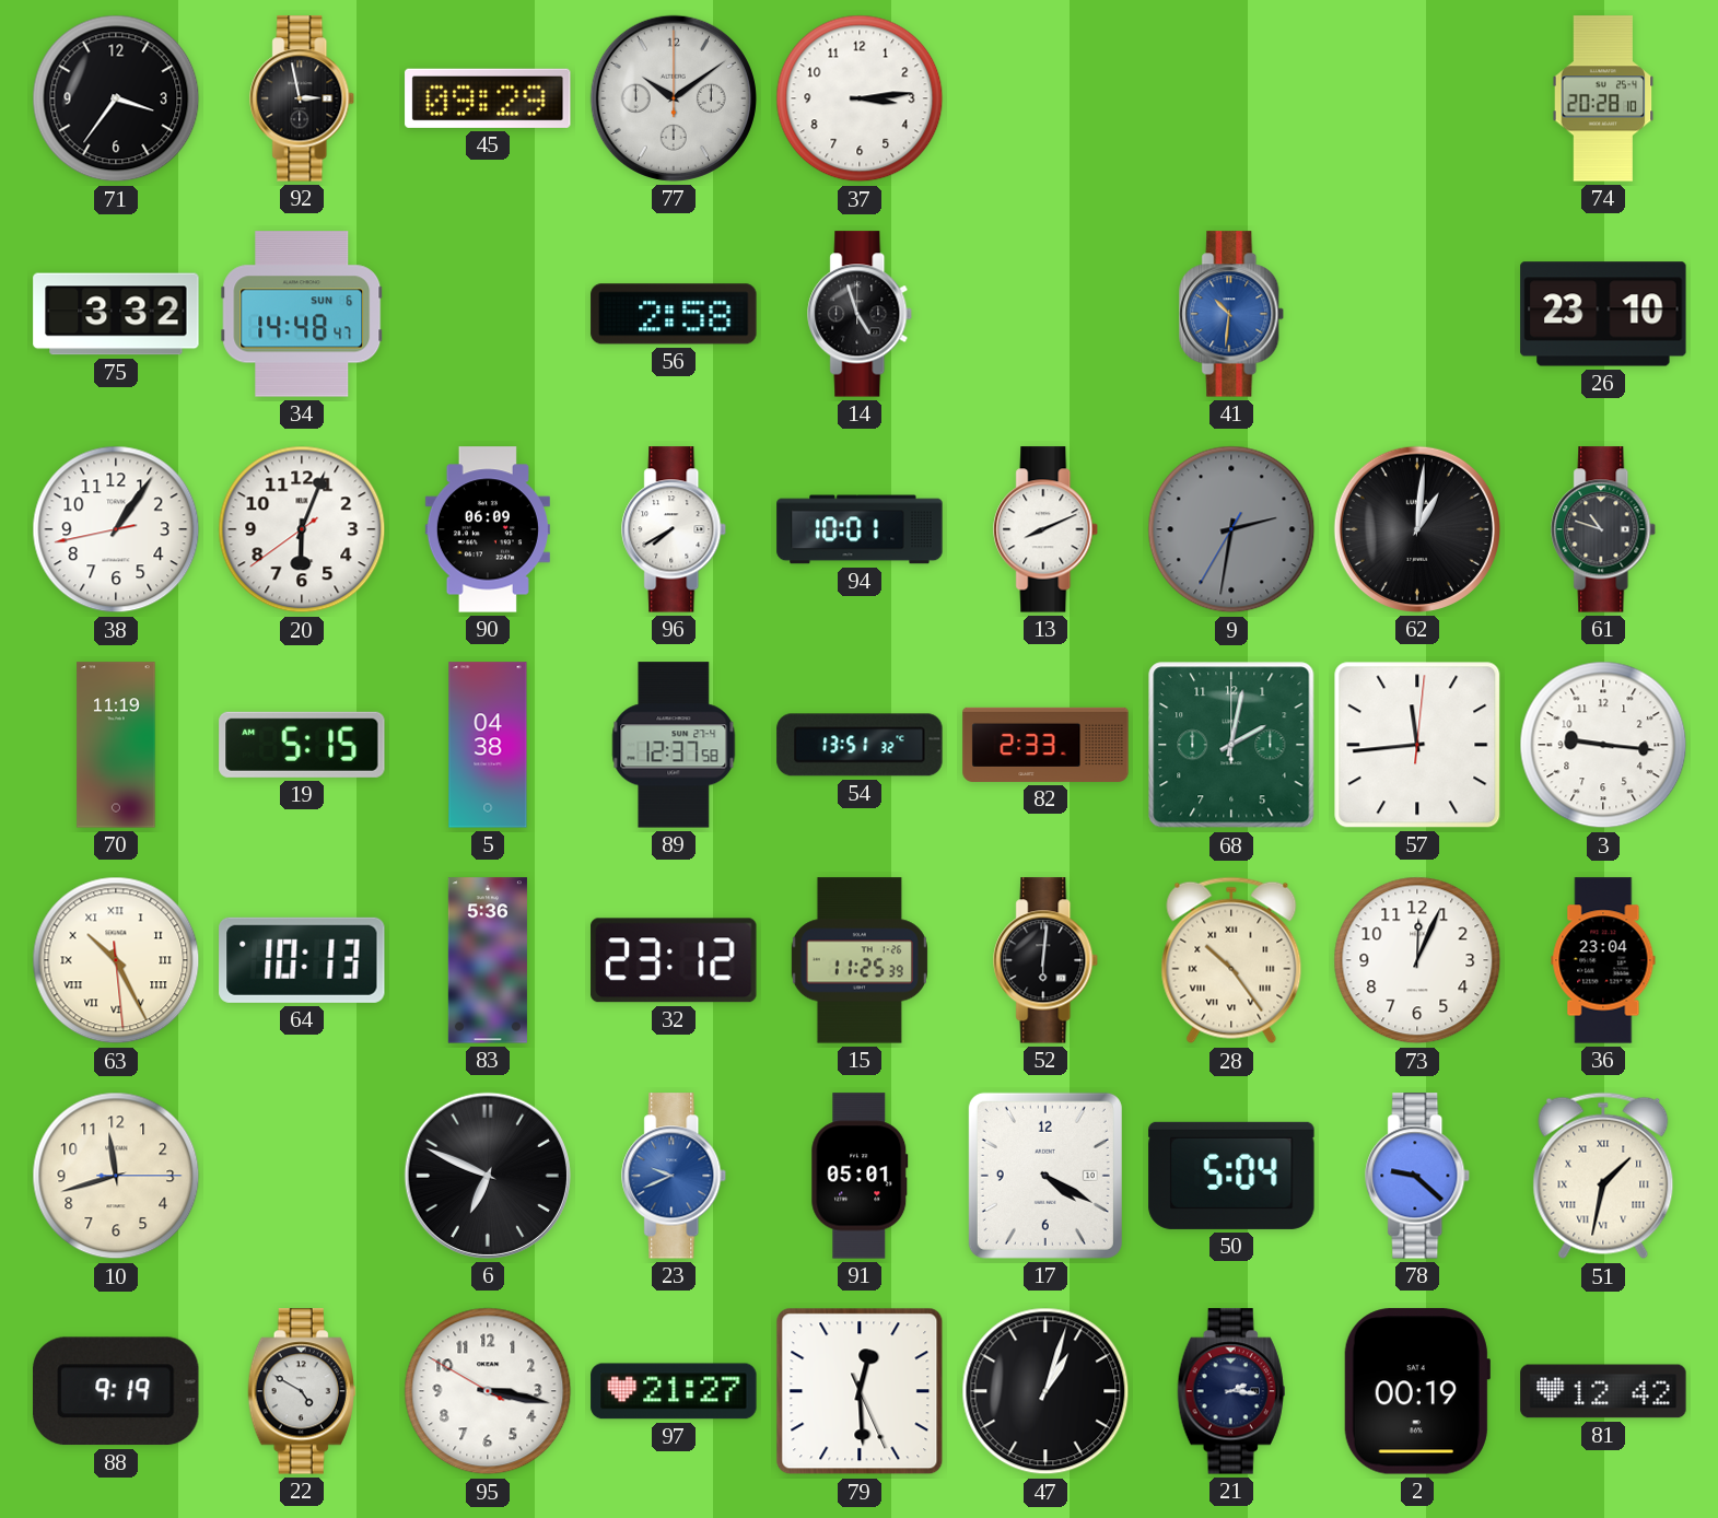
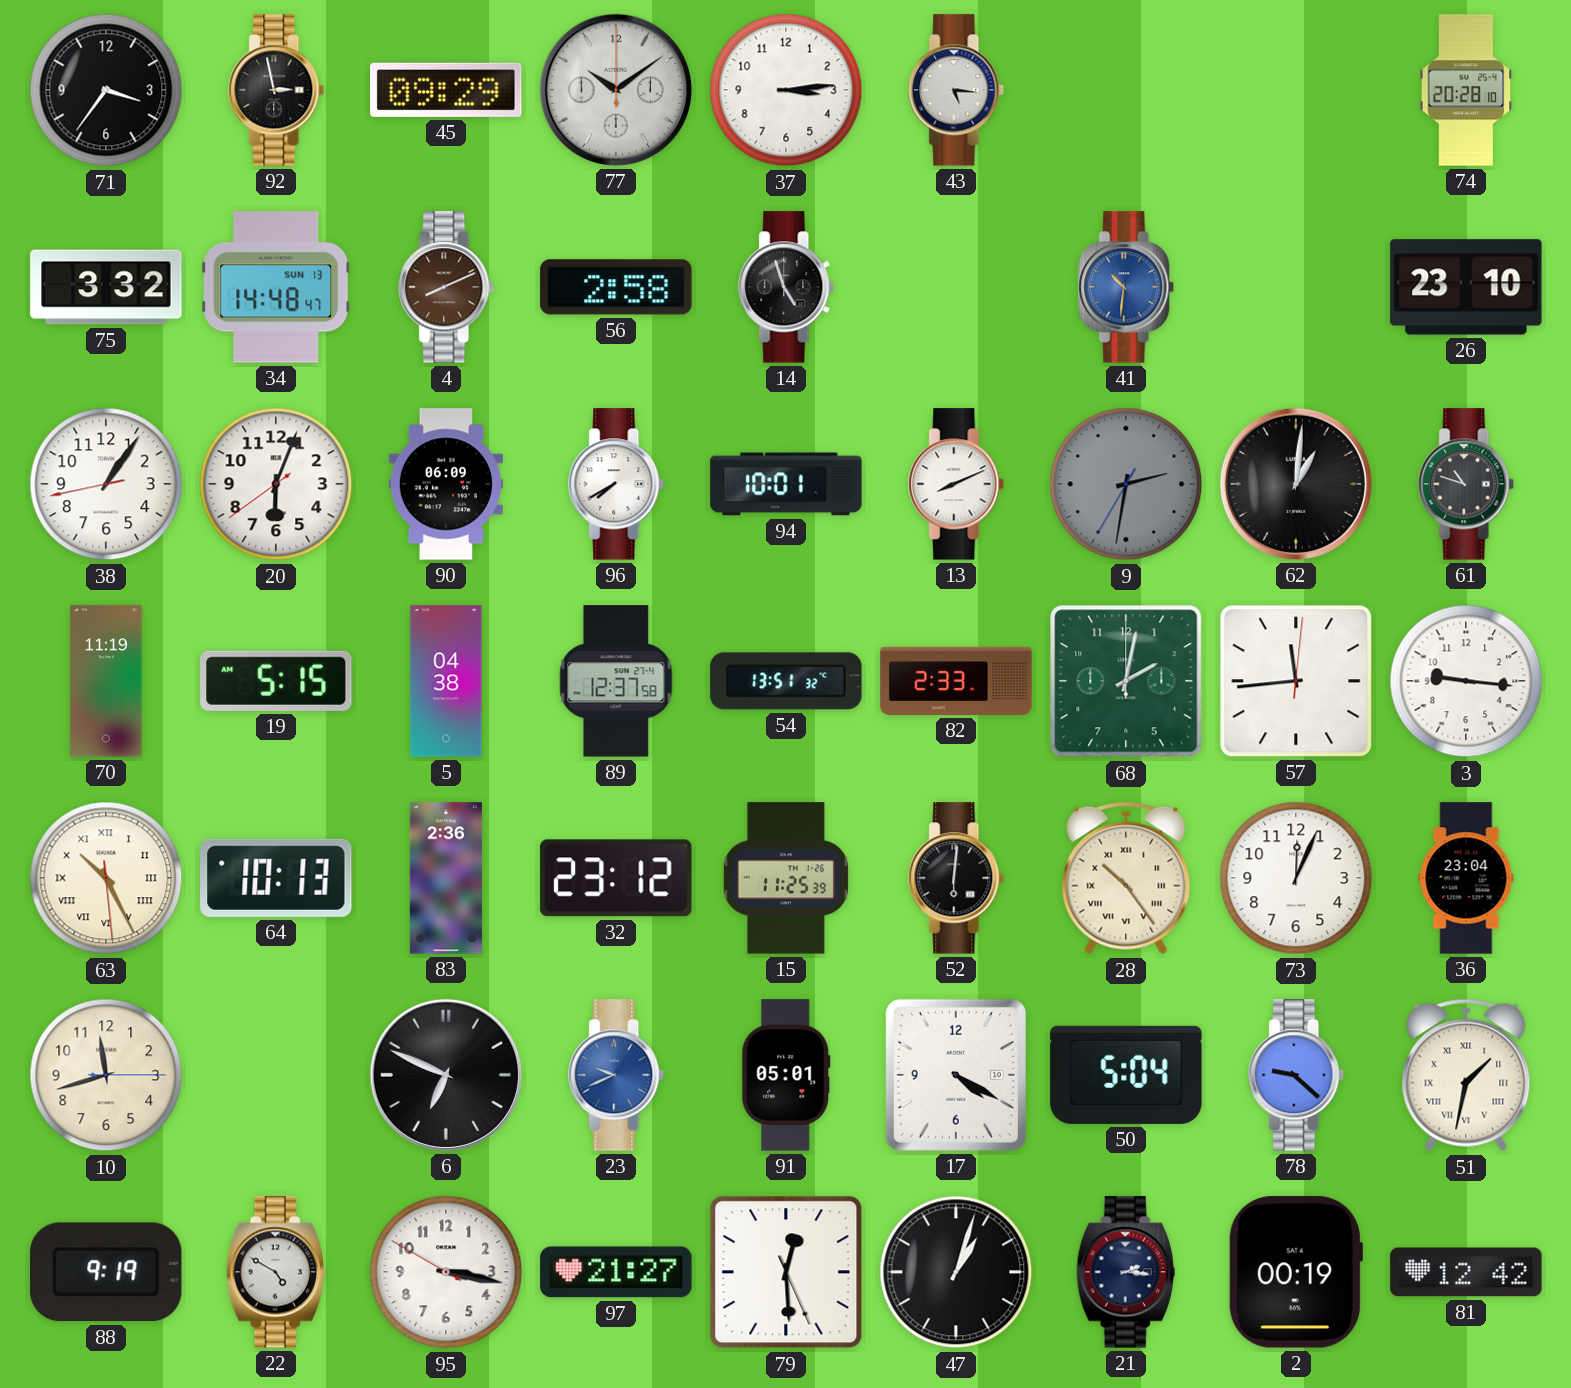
43: none -> 5:16
34 date: SUN 6 -> SUN 13
4: none -> 8:11
83: 5:36 -> 2:36
